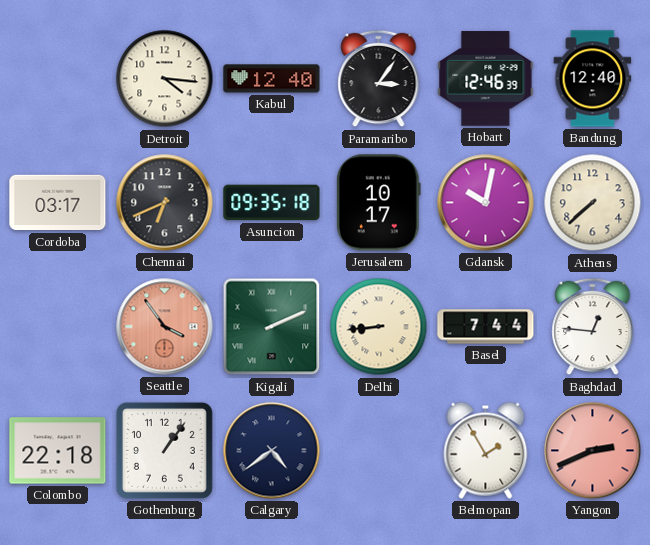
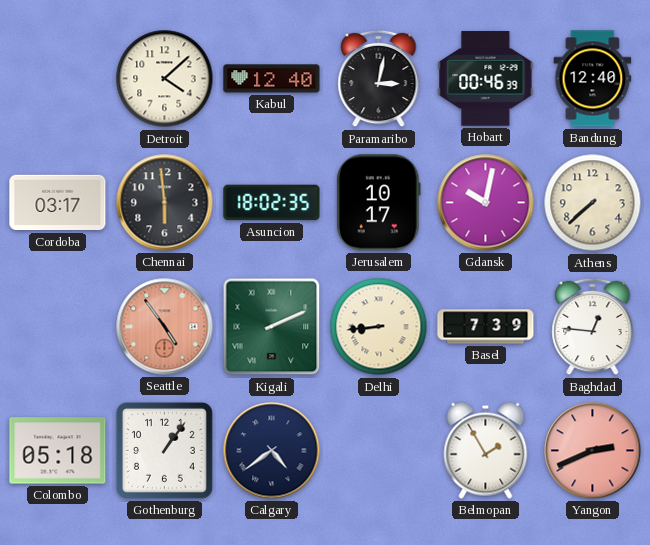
Detroit: 4:16 -> 4:08
Paramaribo: 3:06 -> 3:02
Hobart: 12:46 -> 00:46
Chennai: 6:41 -> 5:59
Asuncion: 09:35 -> 18:02
Seattle: 3:54 -> 4:54
Basel: 7:44 -> 7:39
Colombo: 22:18 -> 05:18
